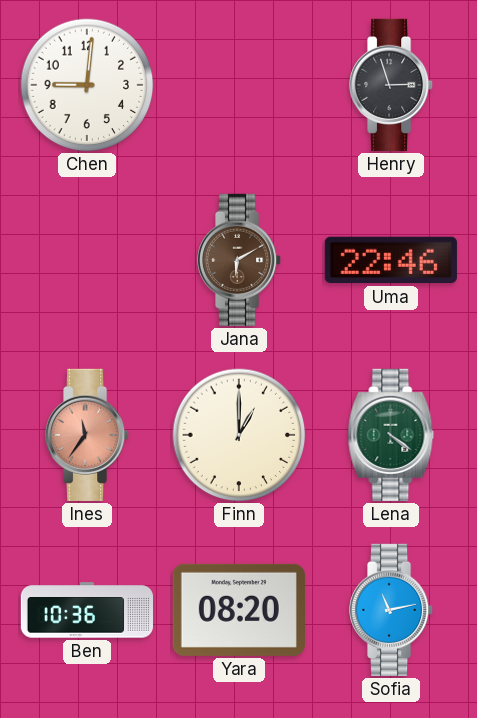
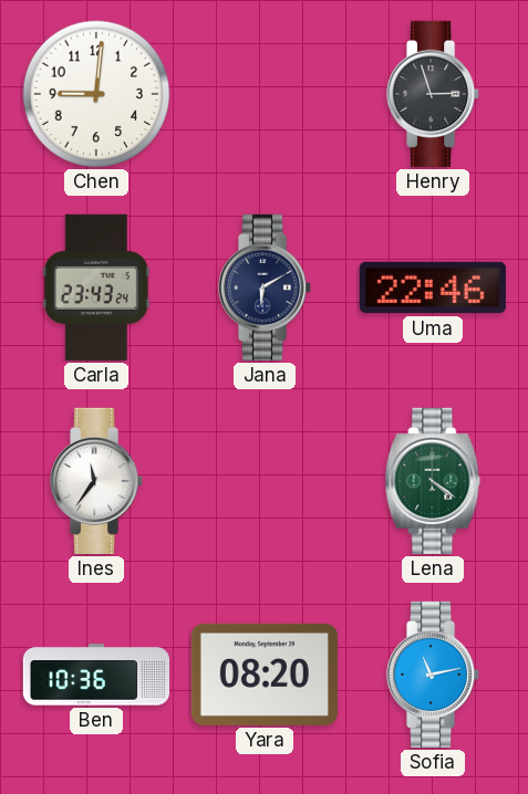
Carla: none -> 23:43
Jana dial: brown -> navy
Ines dial: salmon -> white
Finn: 1:00 -> none
